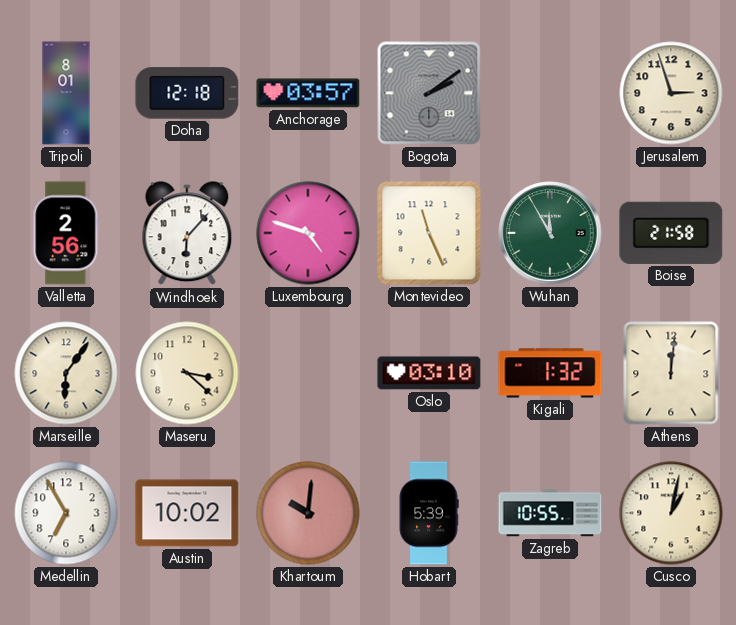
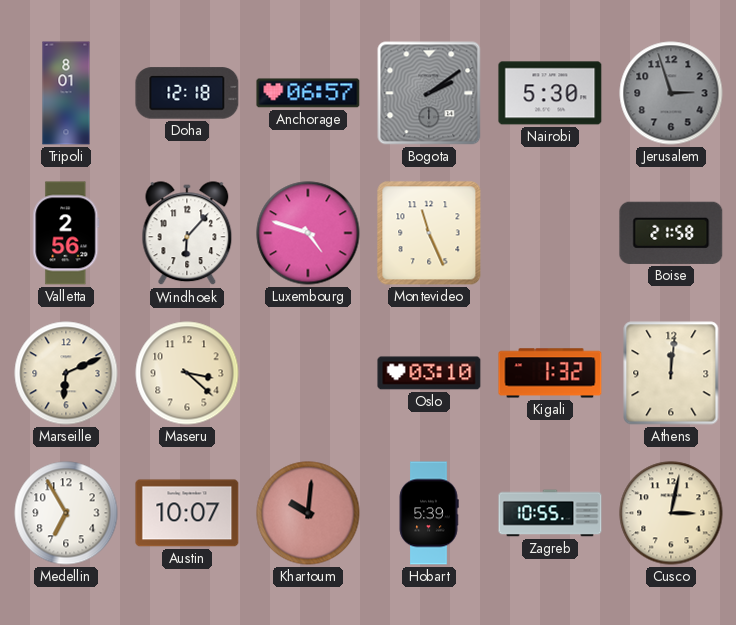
Anchorage: 03:57 -> 06:57
Nairobi: none -> 5:30
Jerusalem dial: cream -> grey
Wuhan: 11:55 -> none
Marseille: 6:06 -> 6:11
Austin: 10:02 -> 10:07
Cusco: 1:02 -> 3:02
